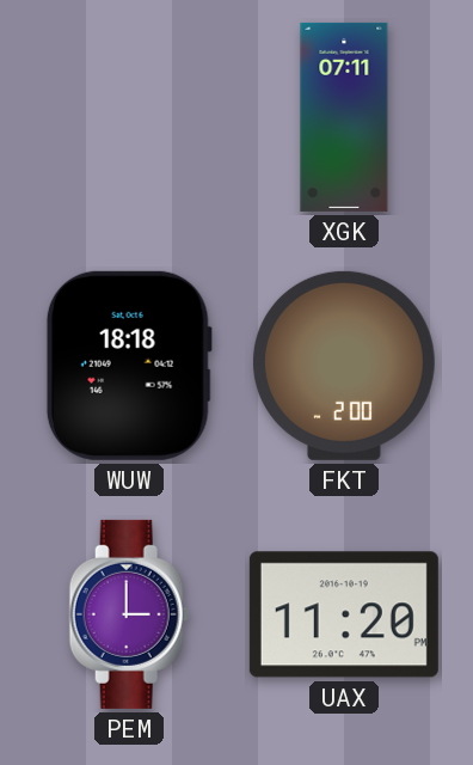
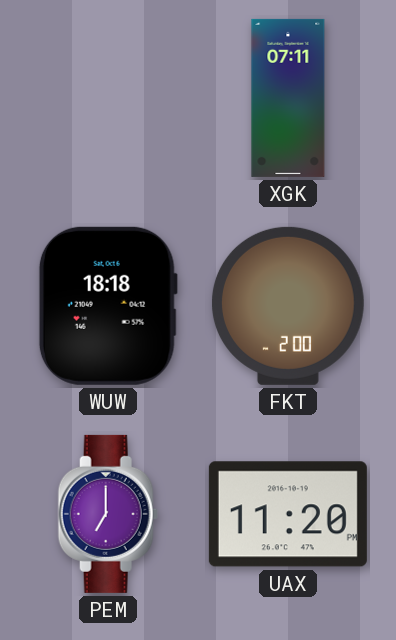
PEM: 3:00 -> 7:00
